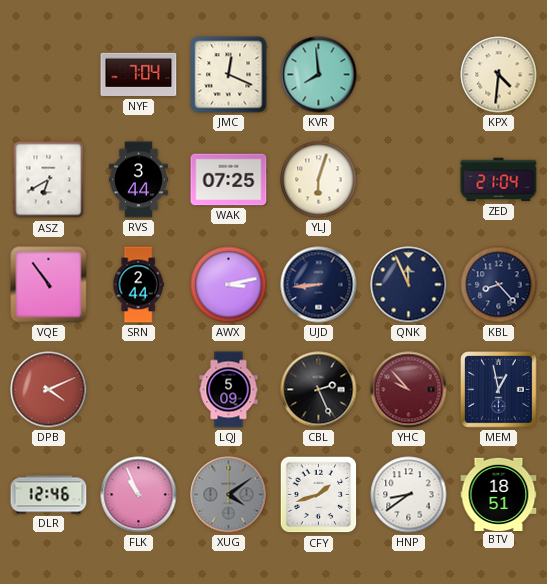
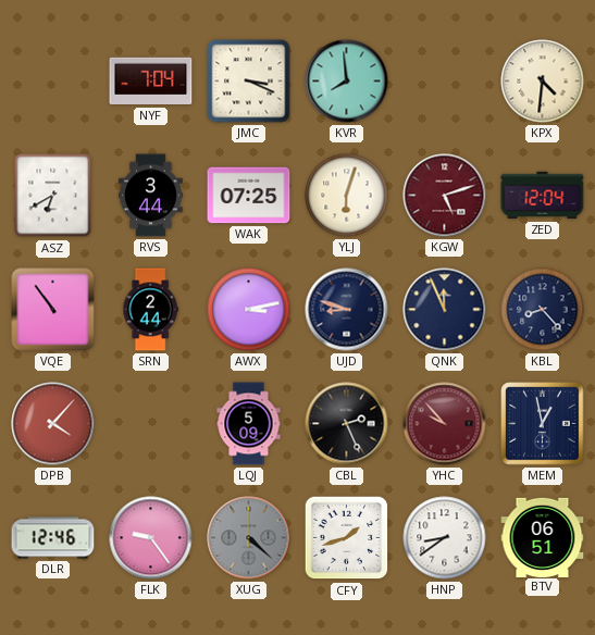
JMC: 12:19 -> 3:19
KGW: none -> 5:12
ZED: 21:04 -> 12:04
UJD: 8:44 -> 8:48
DPB: 4:11 -> 4:07
FLK: 10:56 -> 9:24
XUG: 4:09 -> 4:22
BTV: 18:51 -> 06:51
